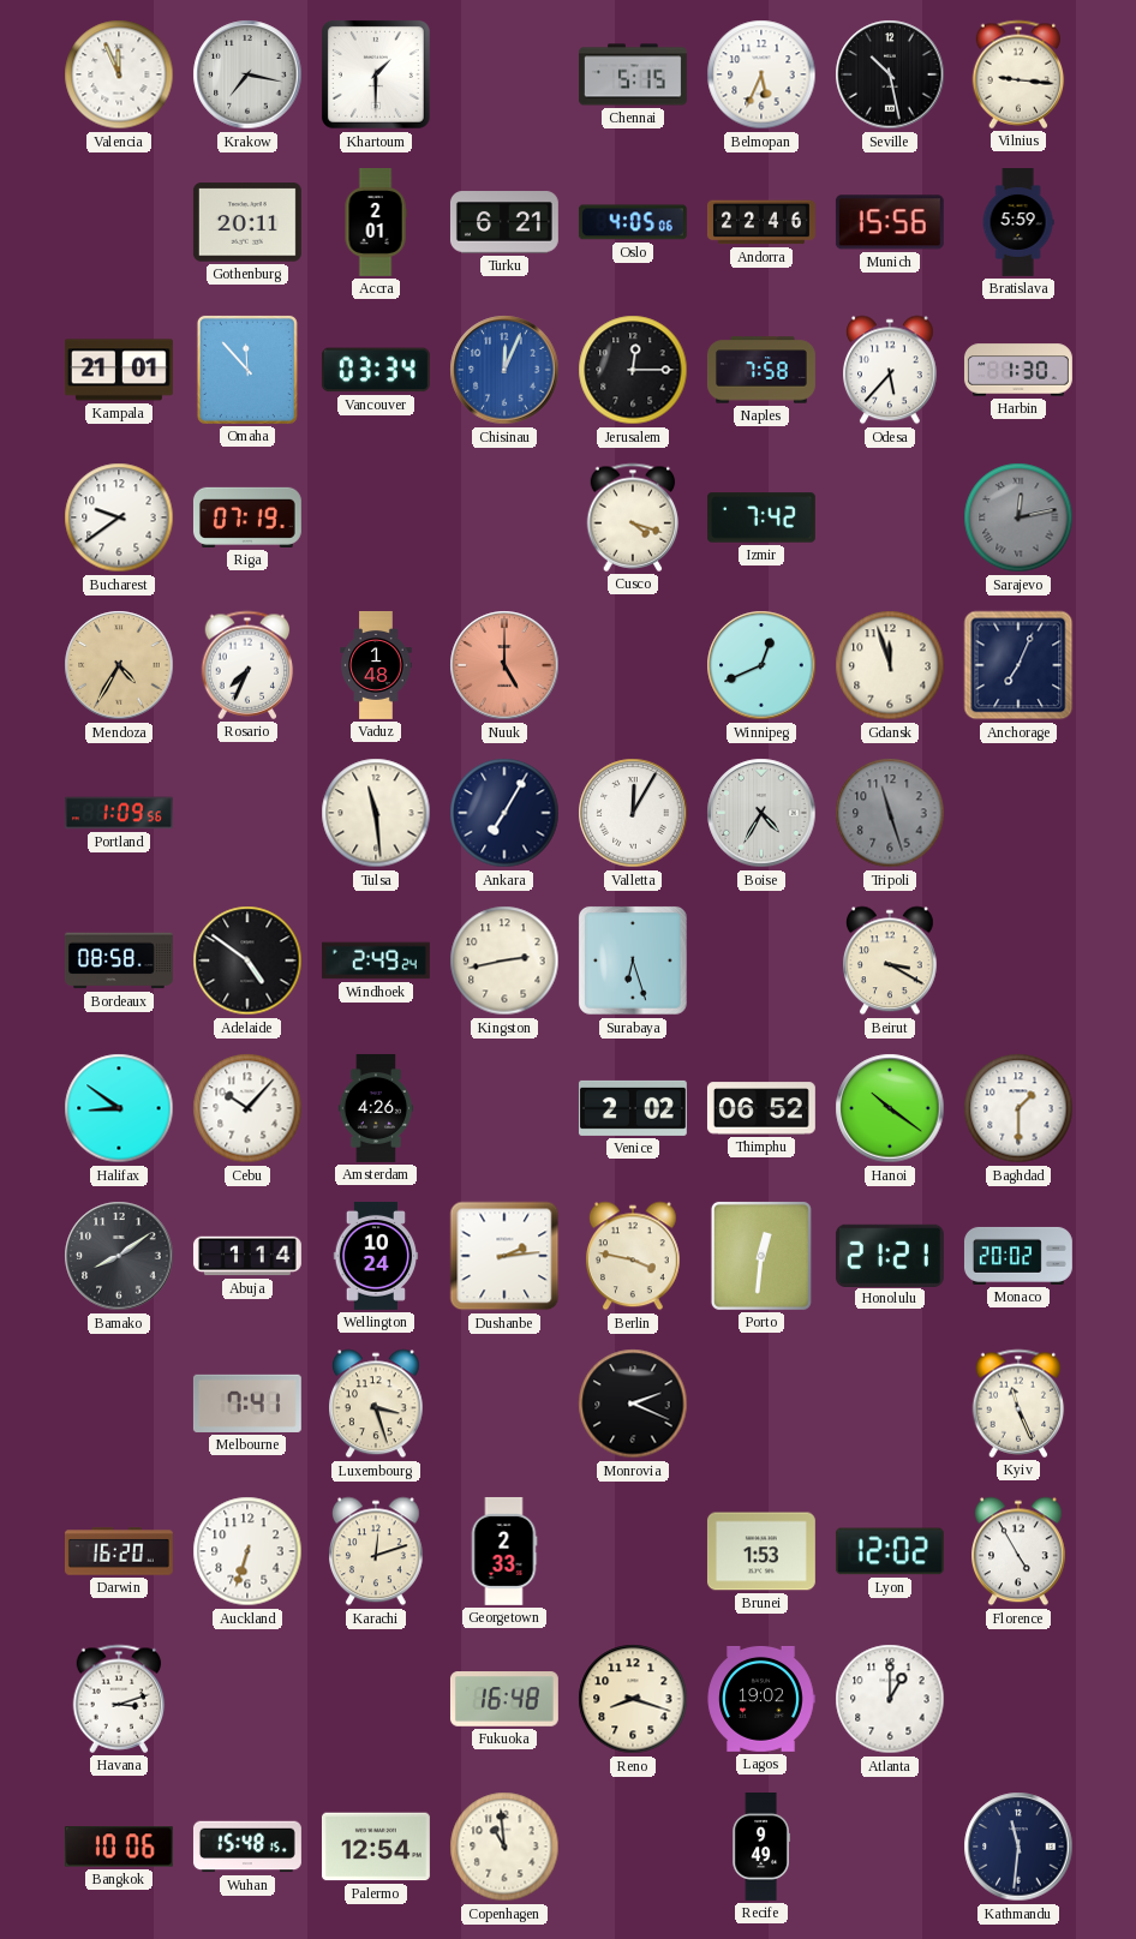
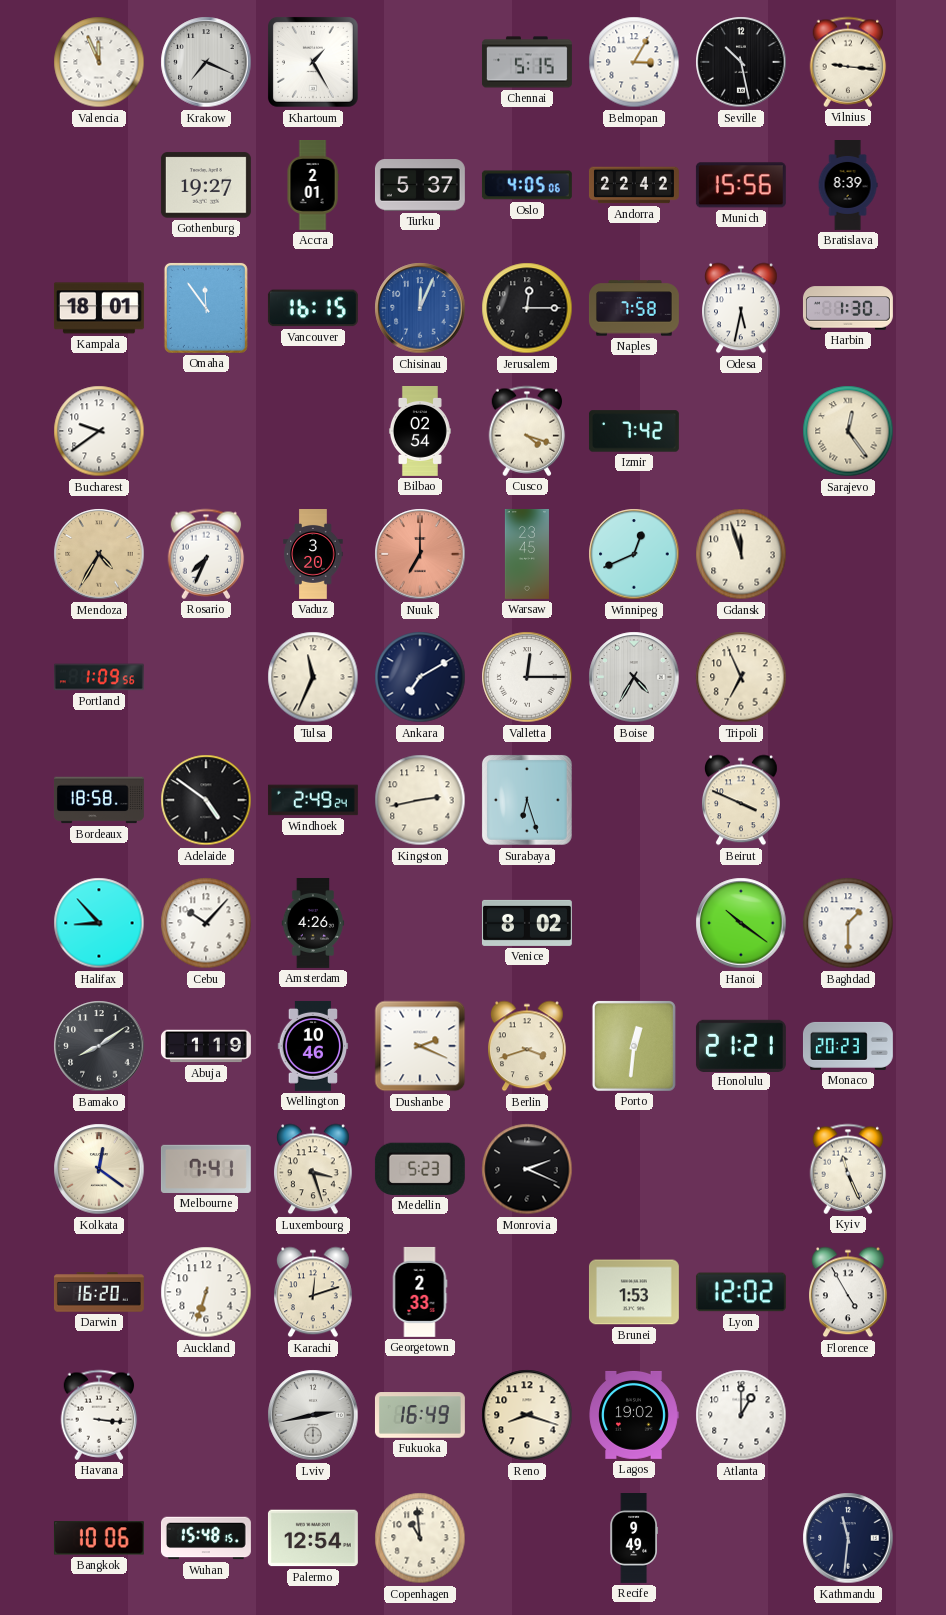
Krakow: 7:17 -> 7:19
Khartoum: 1:30 -> 1:25
Belmopan: 5:34 -> 3:05
Gothenburg: 20:11 -> 19:27
Turku: 6:21 -> 5:37
Andorra: 22:46 -> 22:42
Bratislava: 5:59 -> 8:39
Kampala: 21:01 -> 18:01
Omaha: 11:53 -> 11:54
Vancouver: 03:34 -> 16:15
Odesa: 5:37 -> 5:32
Riga: 07:19 -> none
Bilbao: none -> 02:54
Sarajevo: 12:13 -> 12:24
Sarajevo dial: grey -> cream
Vaduz: 1:48 -> 3:20
Nuuk: 5:00 -> 7:00
Warsaw: none -> 23:45
Anchorage: 7:04 -> none
Tulsa: 11:29 -> 11:34
Ankara: 7:05 -> 7:10
Valletta: 12:05 -> 12:15
Tripoli: 11:27 -> 6:56
Tripoli dial: grey -> cream
Bordeaux: 08:58 -> 18:58
Beirut: 3:20 -> 3:49
Halifax: 8:51 -> 8:53
Venice: 2:02 -> 8:02
Thimphu: 06:52 -> none
Abuja: 1:14 -> 1:19
Wellington: 10:24 -> 10:46
Dushanbe: 2:14 -> 2:19
Berlin: 3:47 -> 3:42
Monaco: 20:02 -> 20:23
Kolkata: none -> 12:21
Medellin: none -> 5:23
Havana: 3:12 -> 3:16
Lviv: none -> 2:43
Fukuoka: 16:48 -> 16:49
